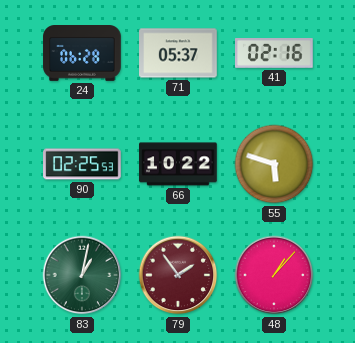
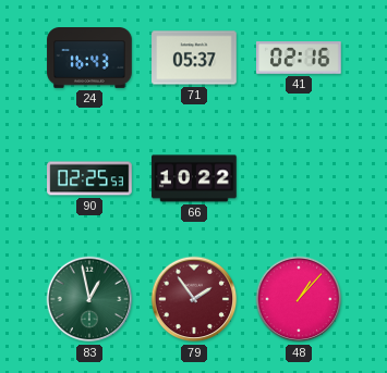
24: 06:28 -> 16:43
55: 5:48 -> none
83: 1:02 -> 12:58
